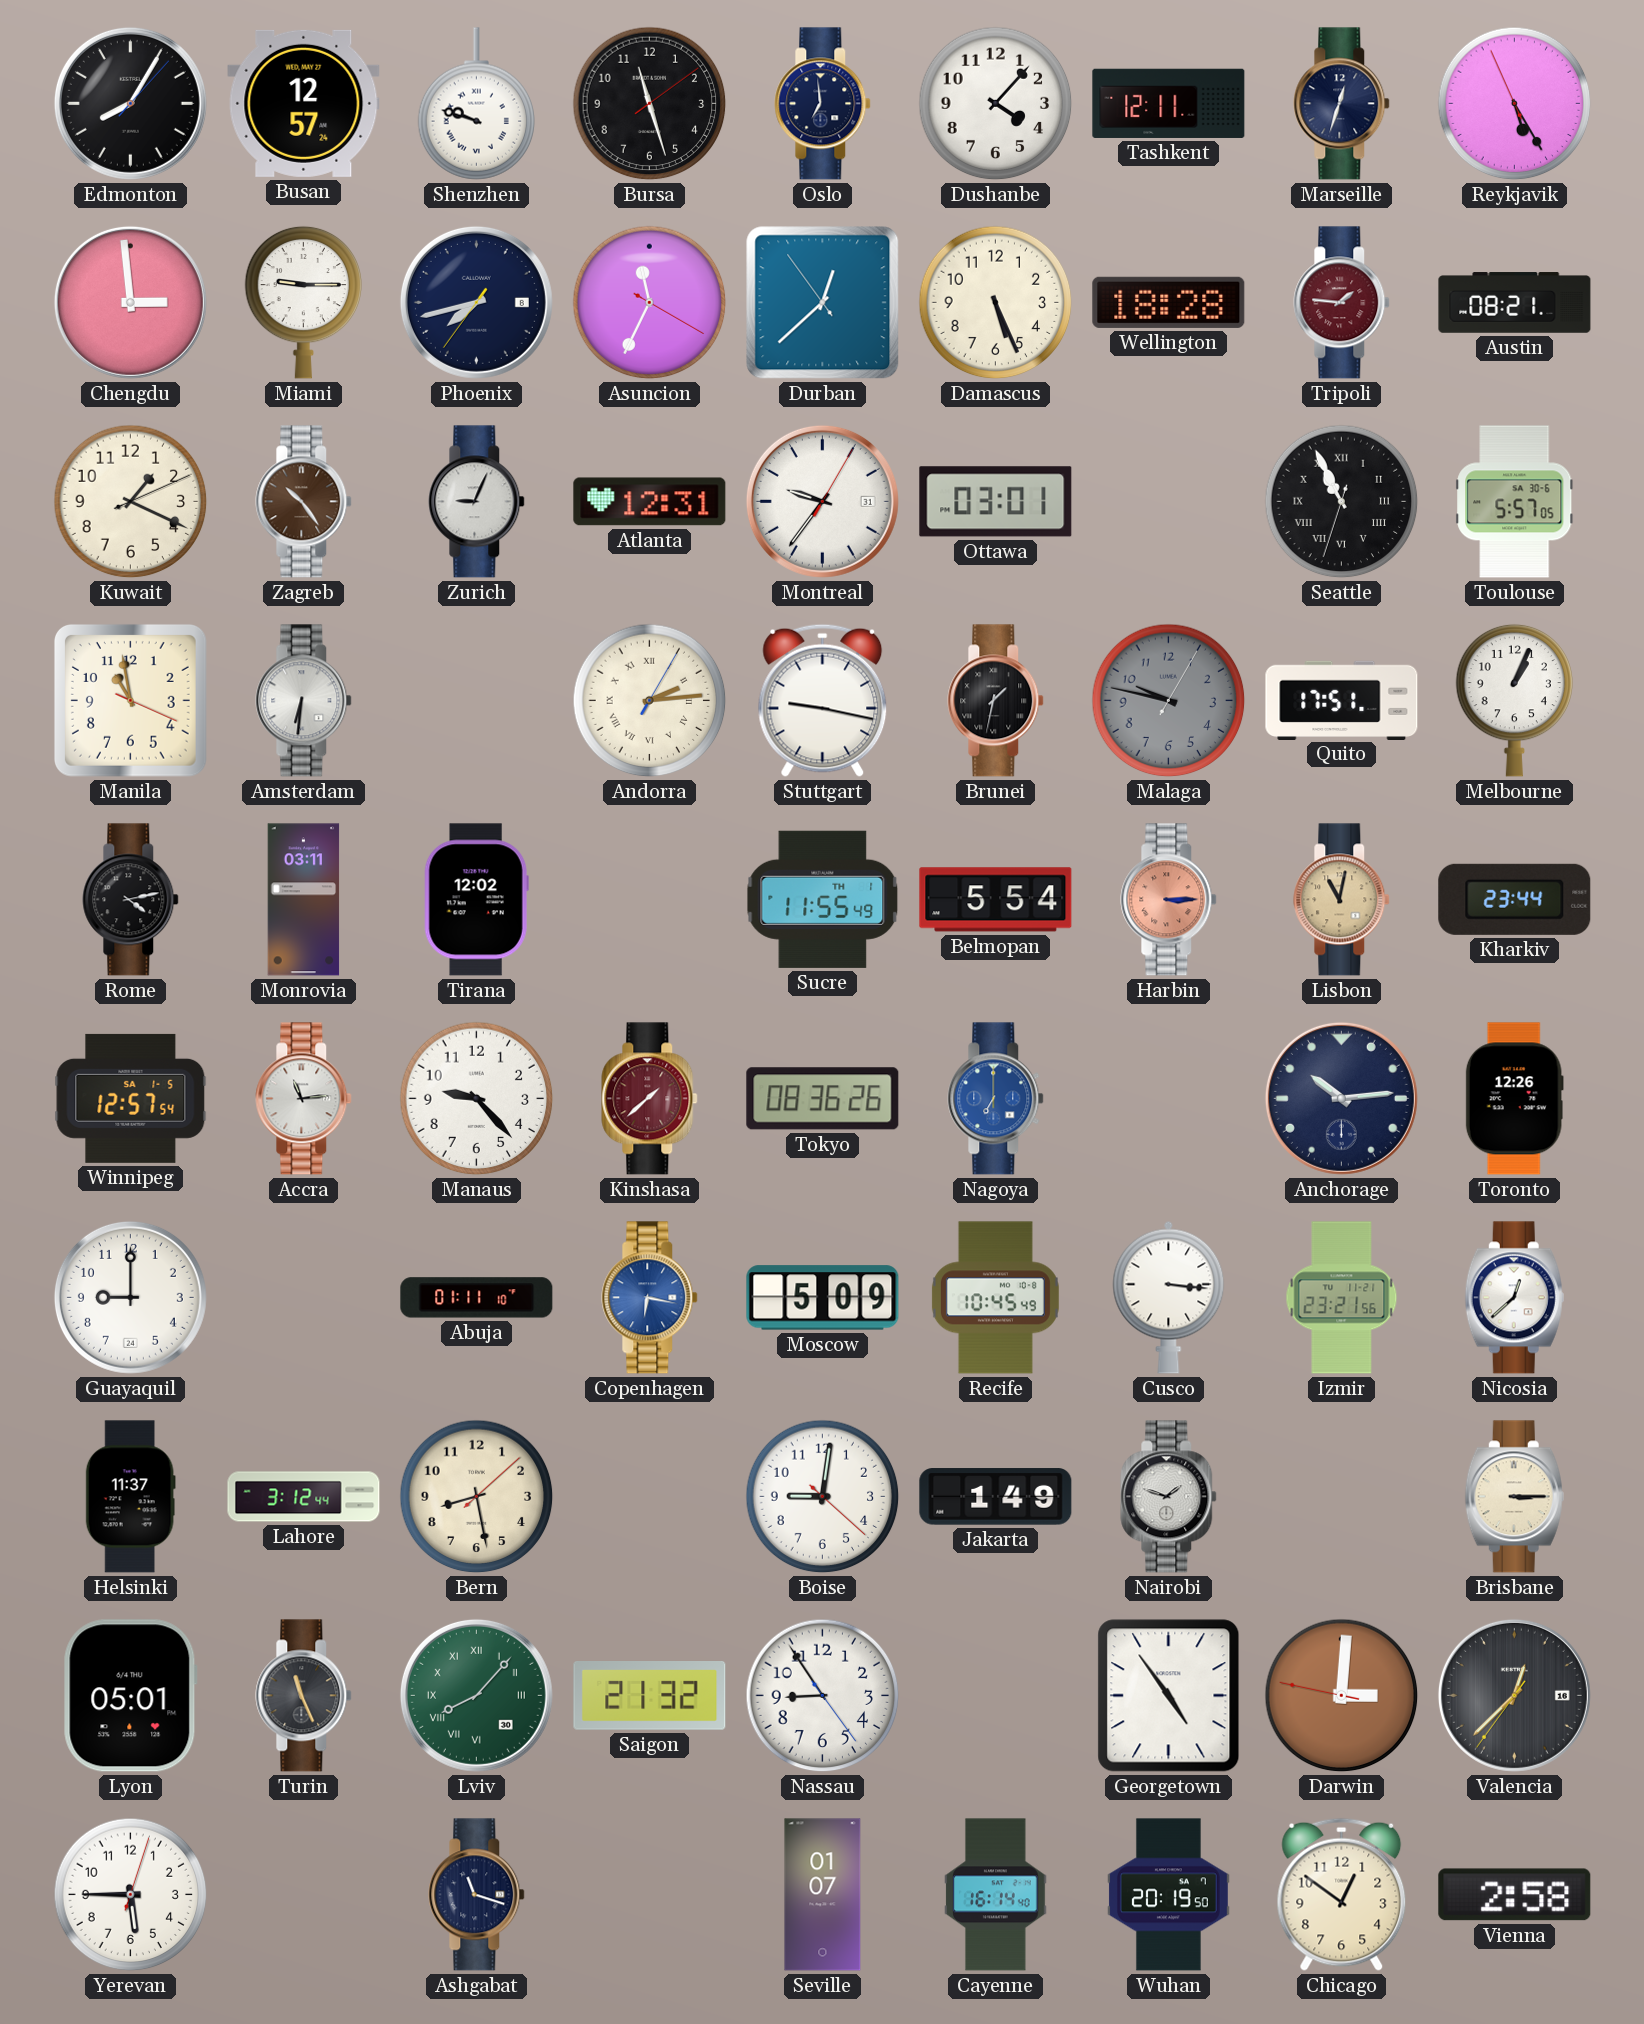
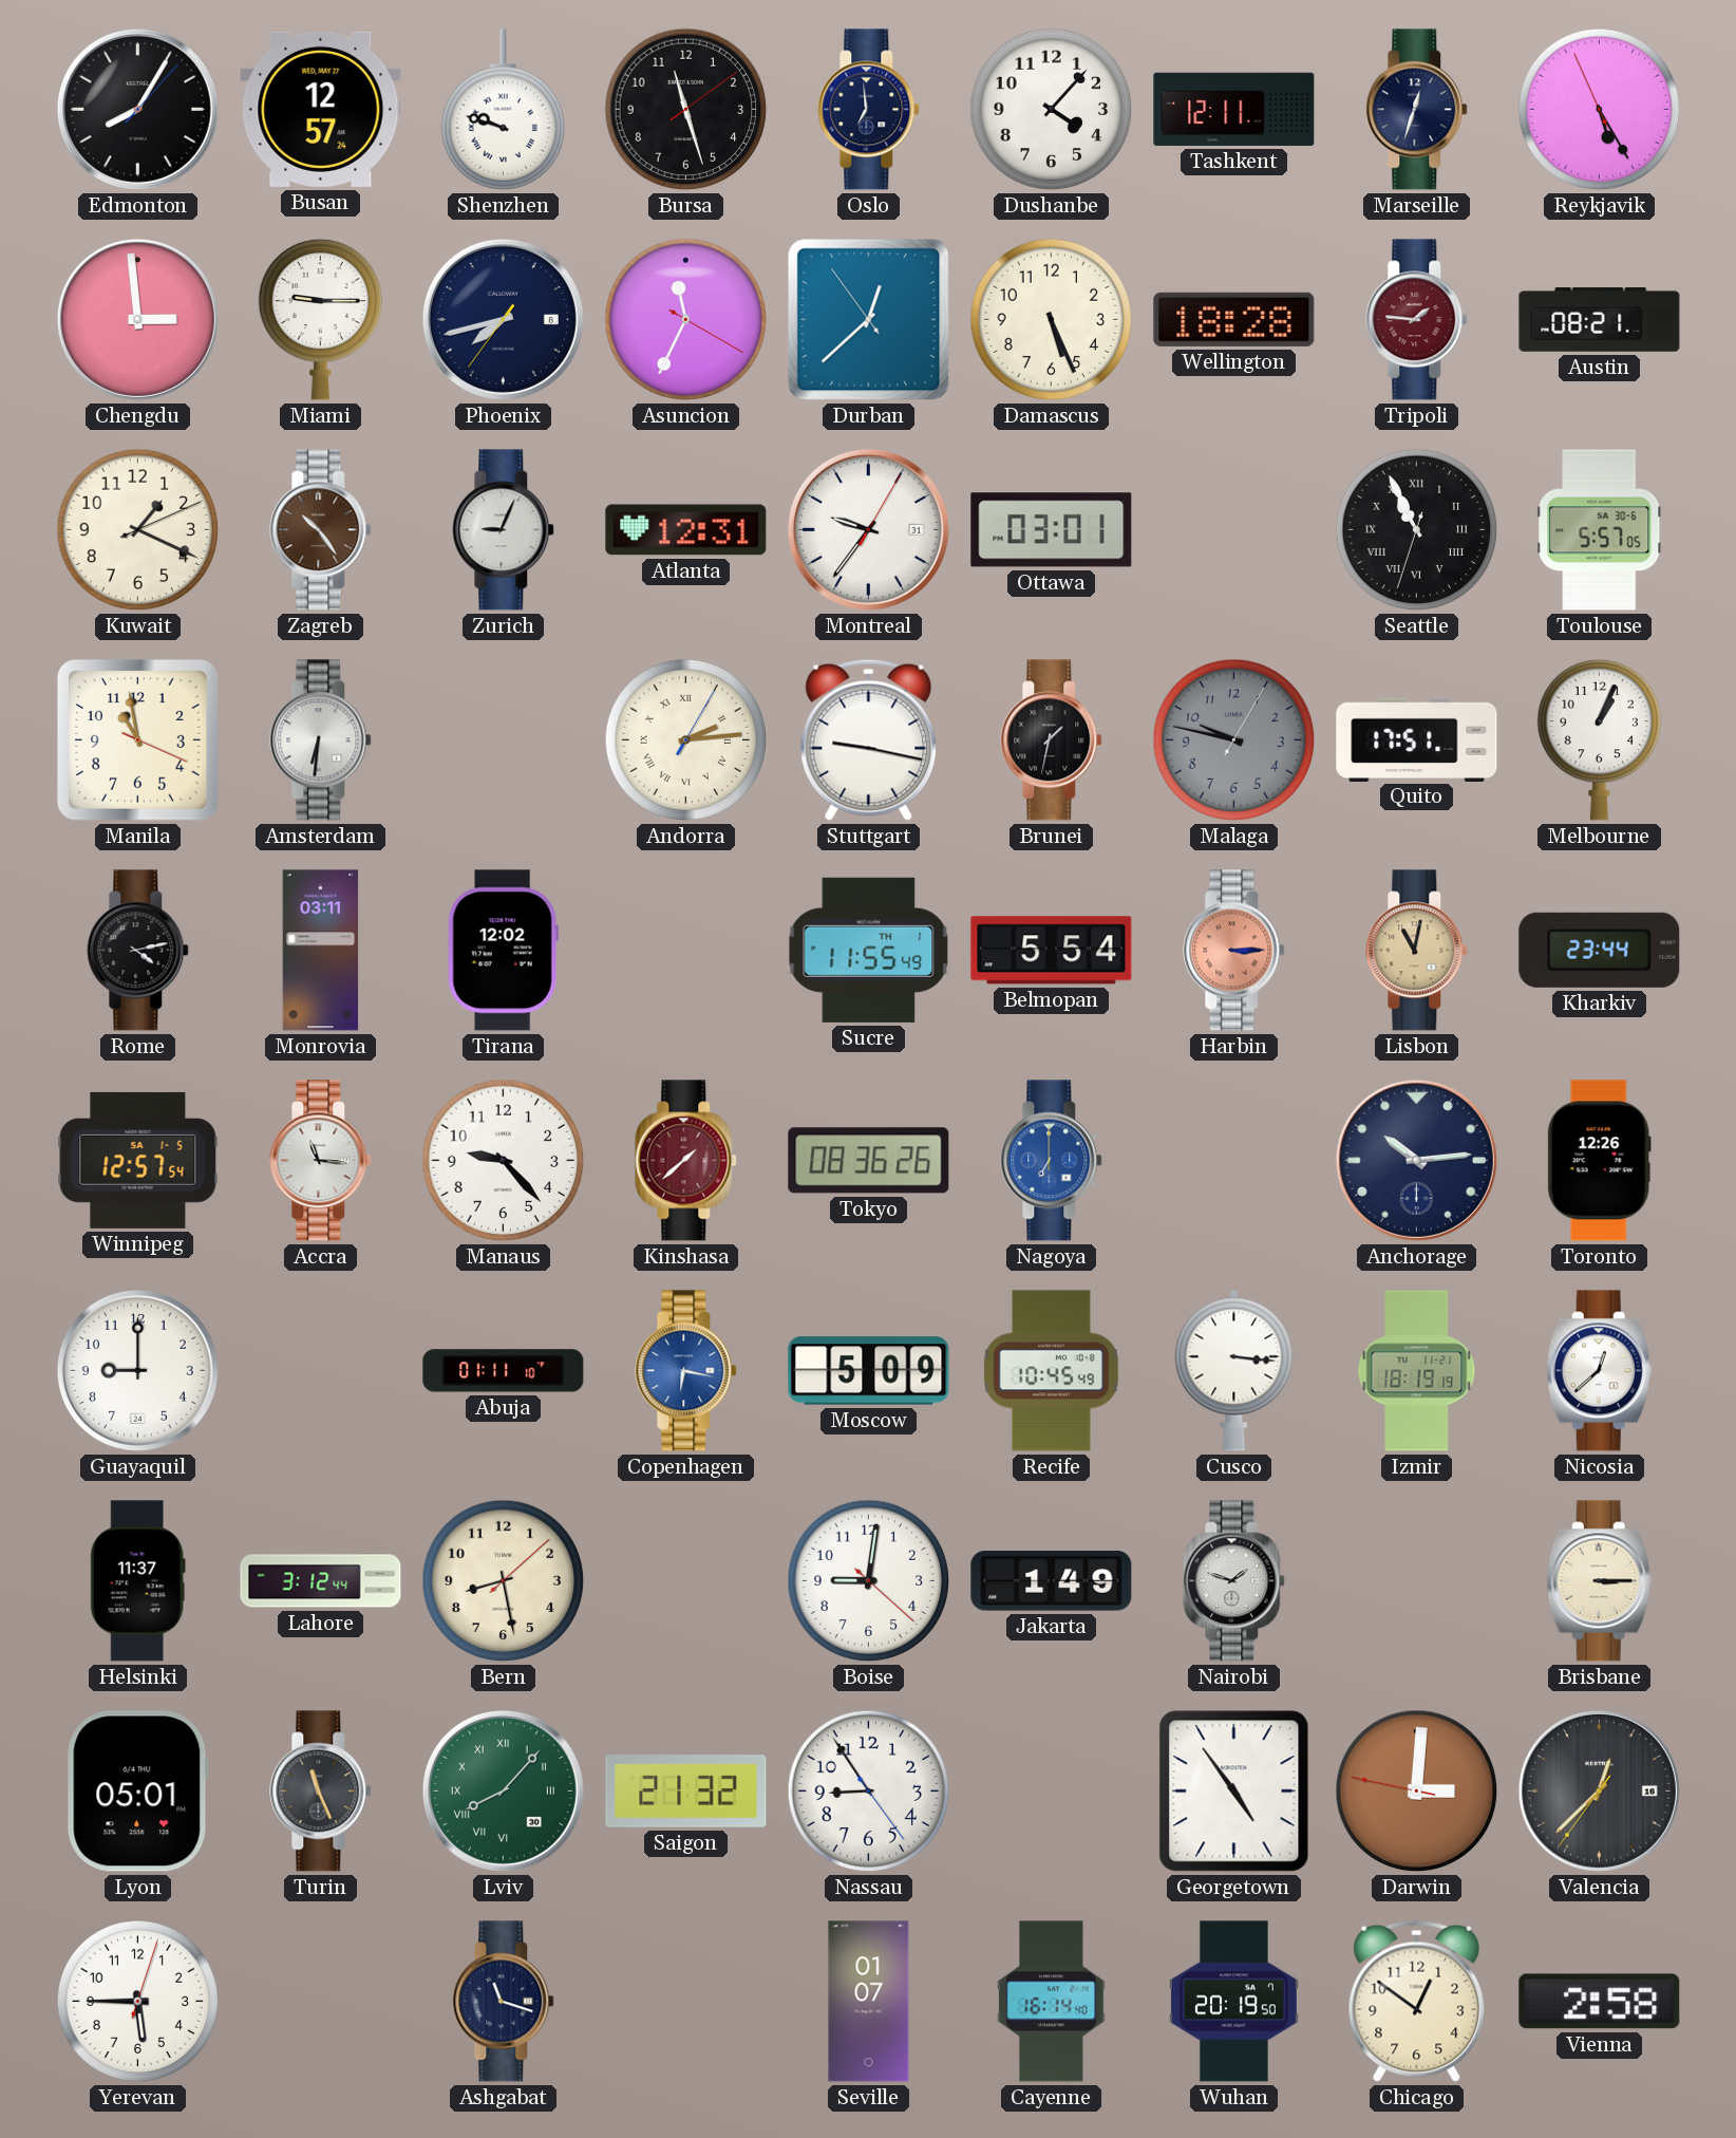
Accra: 11:14 -> 11:16
Izmir: 23:21 -> 18:19
